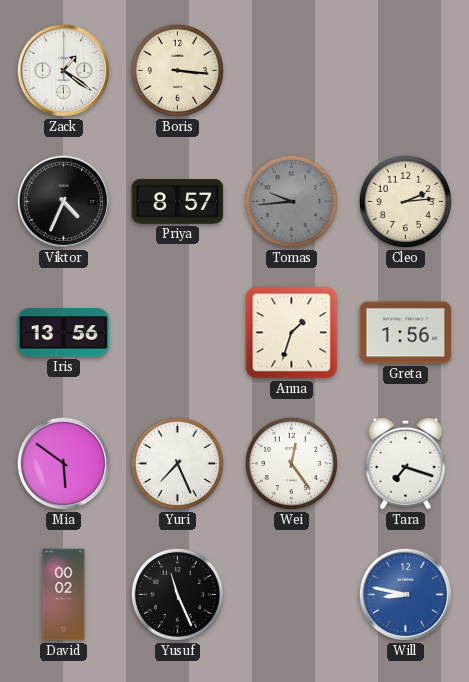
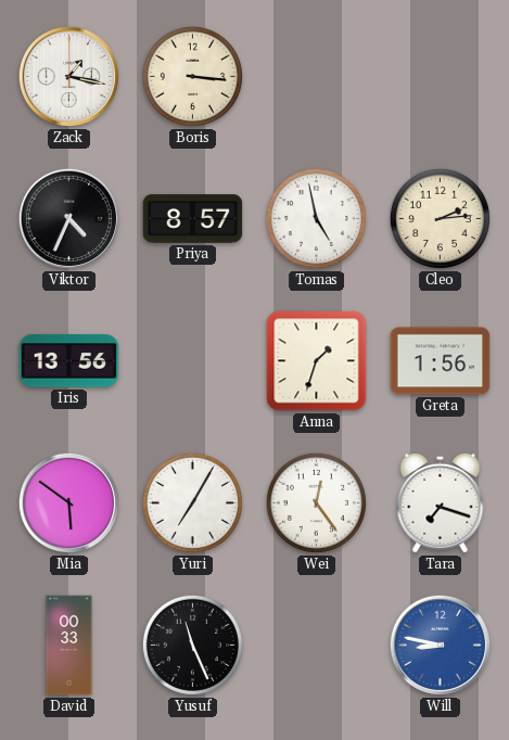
Zack: 1:21 -> 1:17
Tomas: 9:44 -> 4:58
Tomas dial: grey -> white
Yuri: 7:26 -> 7:05
David: 00:02 -> 00:33
